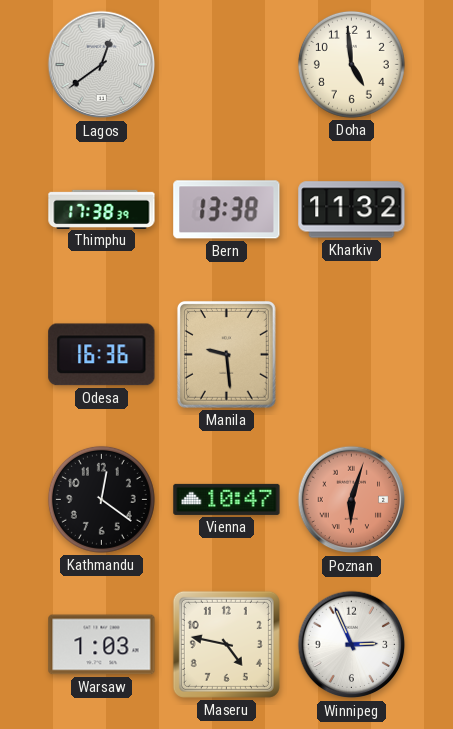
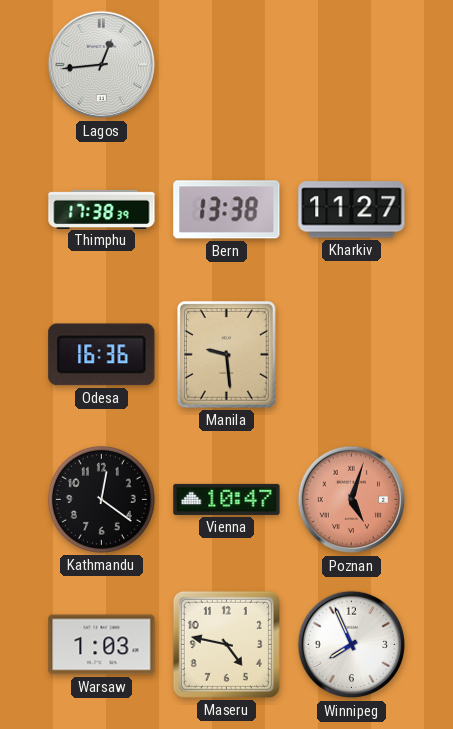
Lagos: 12:39 -> 12:44
Doha: 4:59 -> none
Kharkiv: 11:32 -> 11:27
Poznan: 6:03 -> 5:03
Winnipeg: 2:56 -> 7:56
